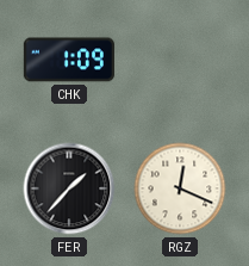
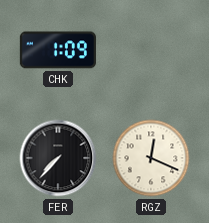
FER: 1:37 -> 7:37
